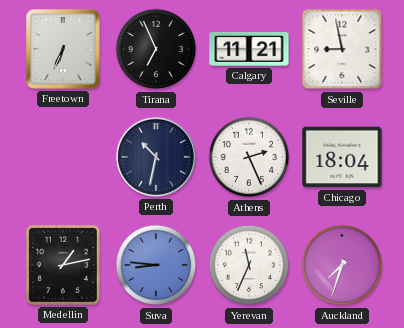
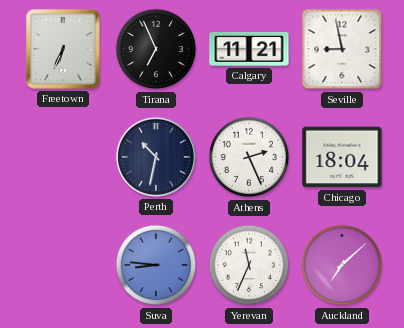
Medellin: 1:13 -> none
Auckland: 7:33 -> 7:08
